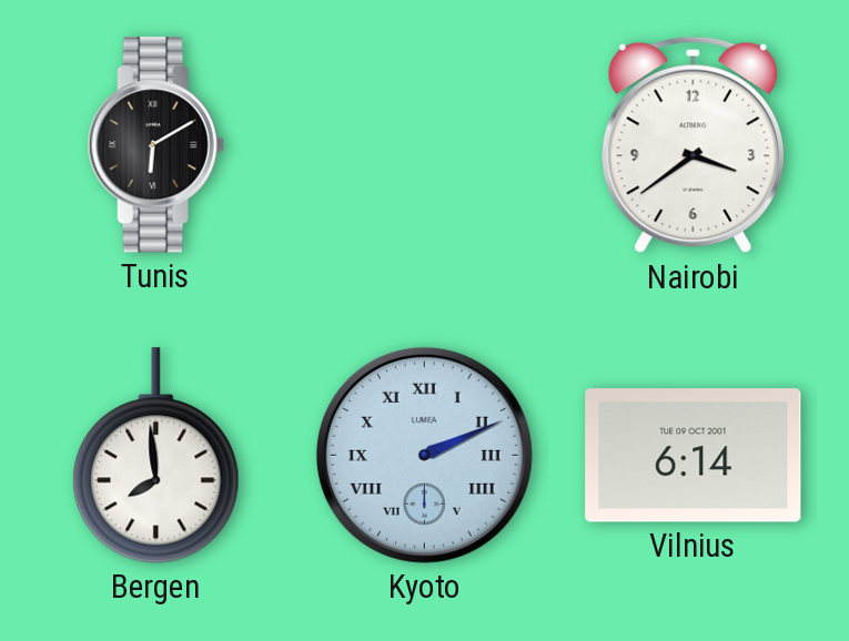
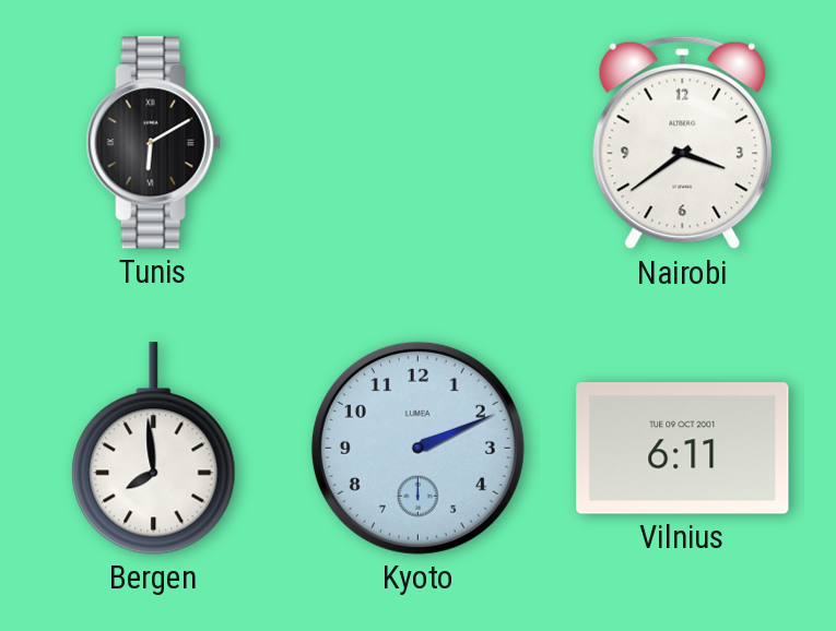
Kyoto numerals: Roman -> Arabic
Vilnius: 6:14 -> 6:11
